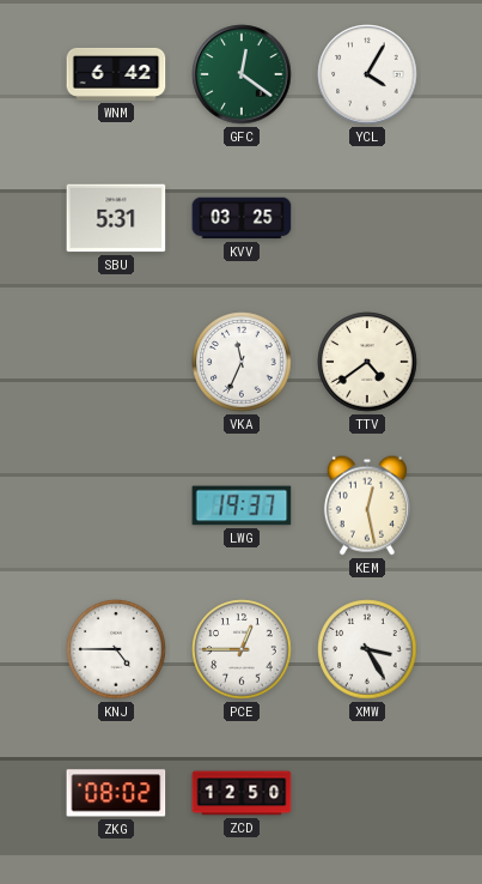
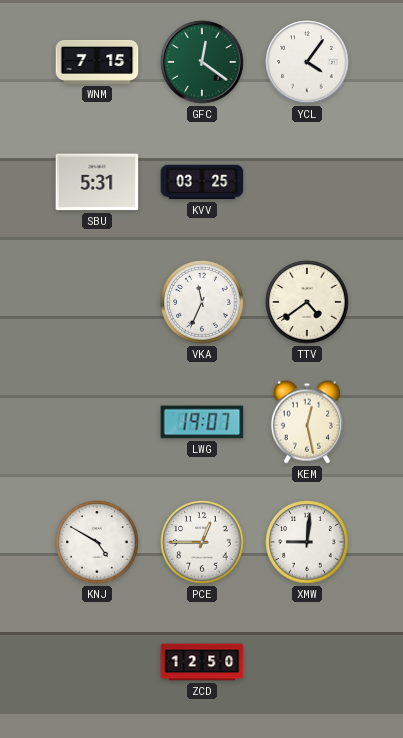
WNM: 6:42 -> 7:15
YCL: 4:05 -> 4:06
LWG: 19:37 -> 19:07
KNJ: 4:45 -> 4:50
XMW: 3:25 -> 9:01
ZKG: 08:02 -> none
